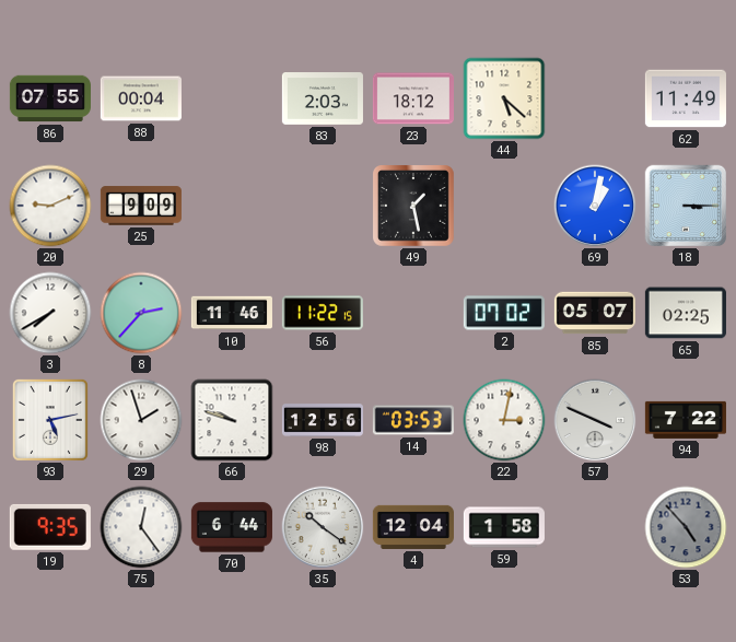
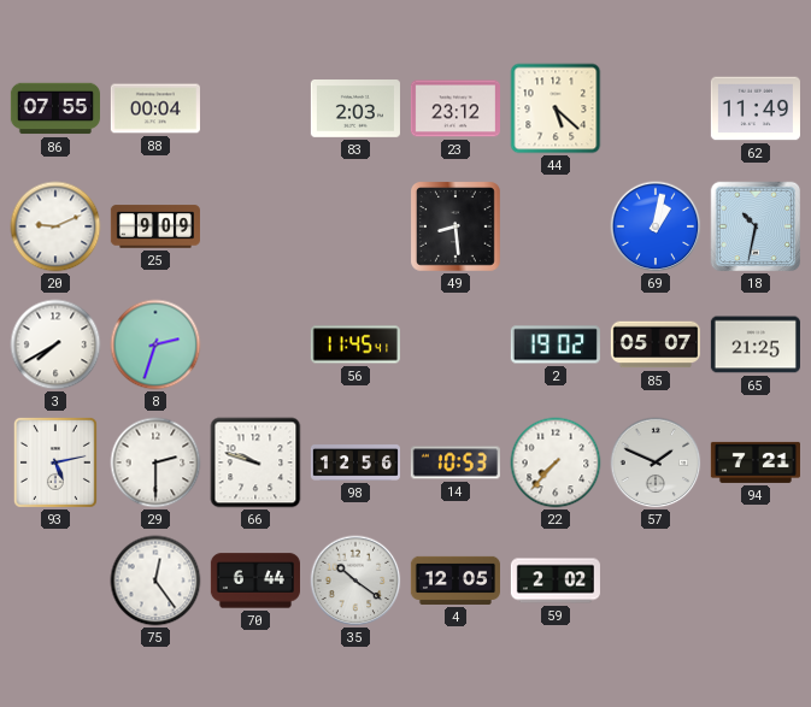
23: 18:12 -> 23:12
49: 1:28 -> 8:29
18: 3:15 -> 10:32
8: 2:37 -> 2:33
10: 11:46 -> none
56: 11:22 -> 11:45
2: 07:02 -> 19:02
65: 02:25 -> 21:25
29: 1:57 -> 2:30
14: 03:53 -> 10:53
22: 3:02 -> 7:37
57: 3:49 -> 1:49
94: 7:22 -> 7:21
19: 9:35 -> none
4: 12:04 -> 12:05
59: 1:58 -> 2:02
53: 4:53 -> none
